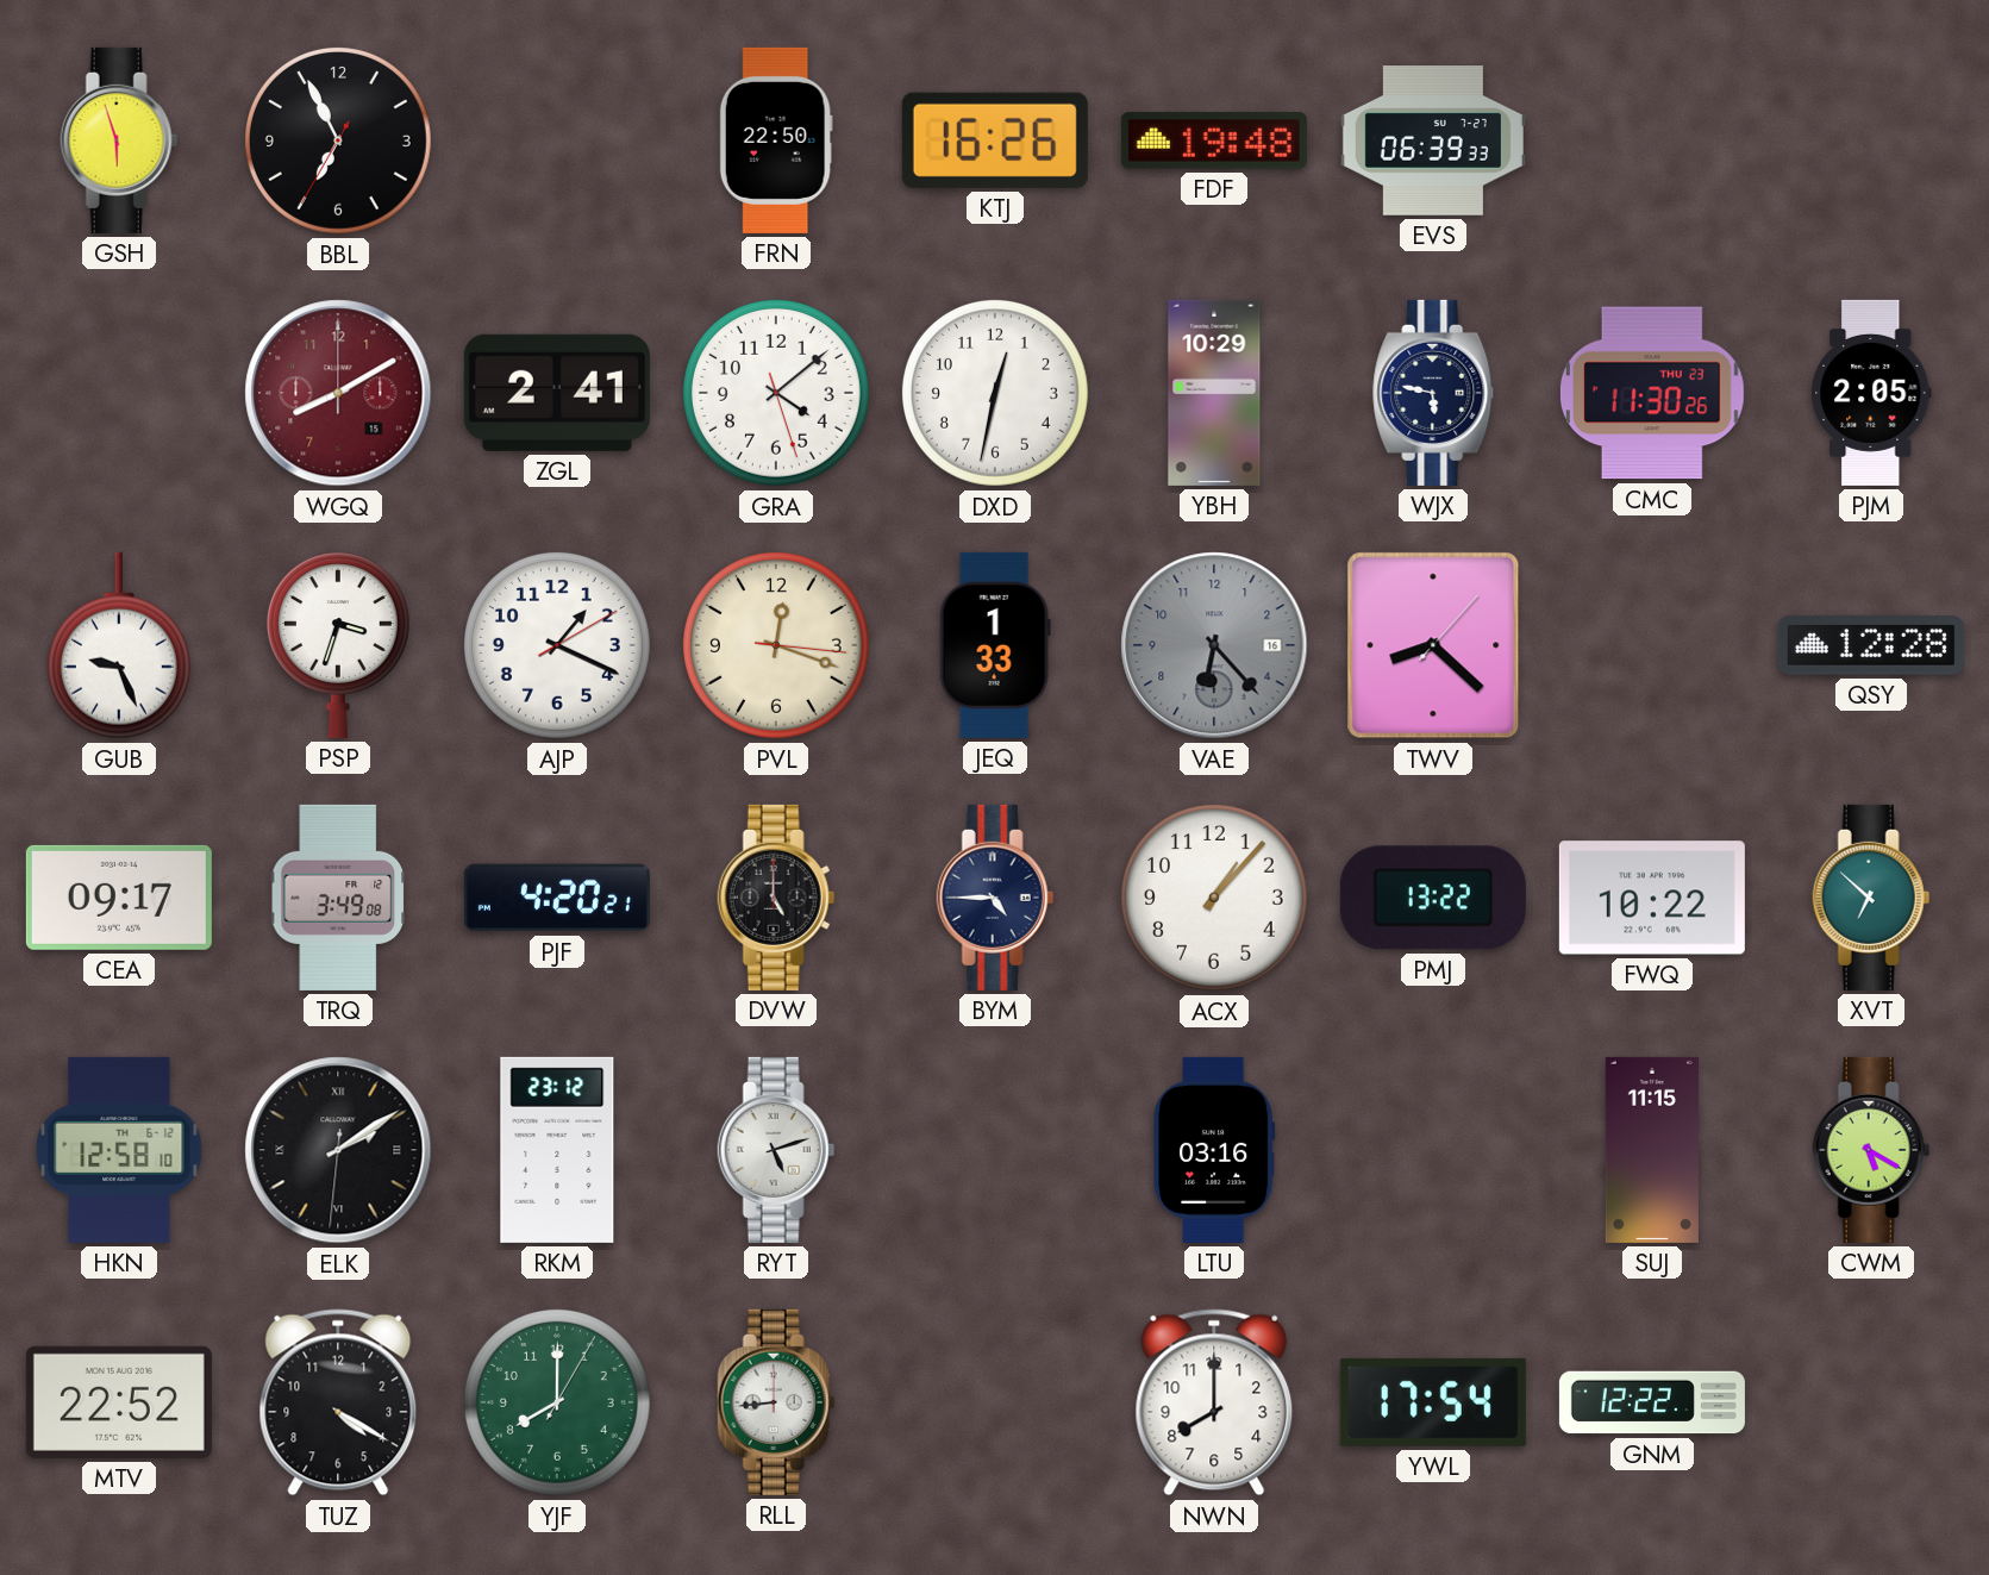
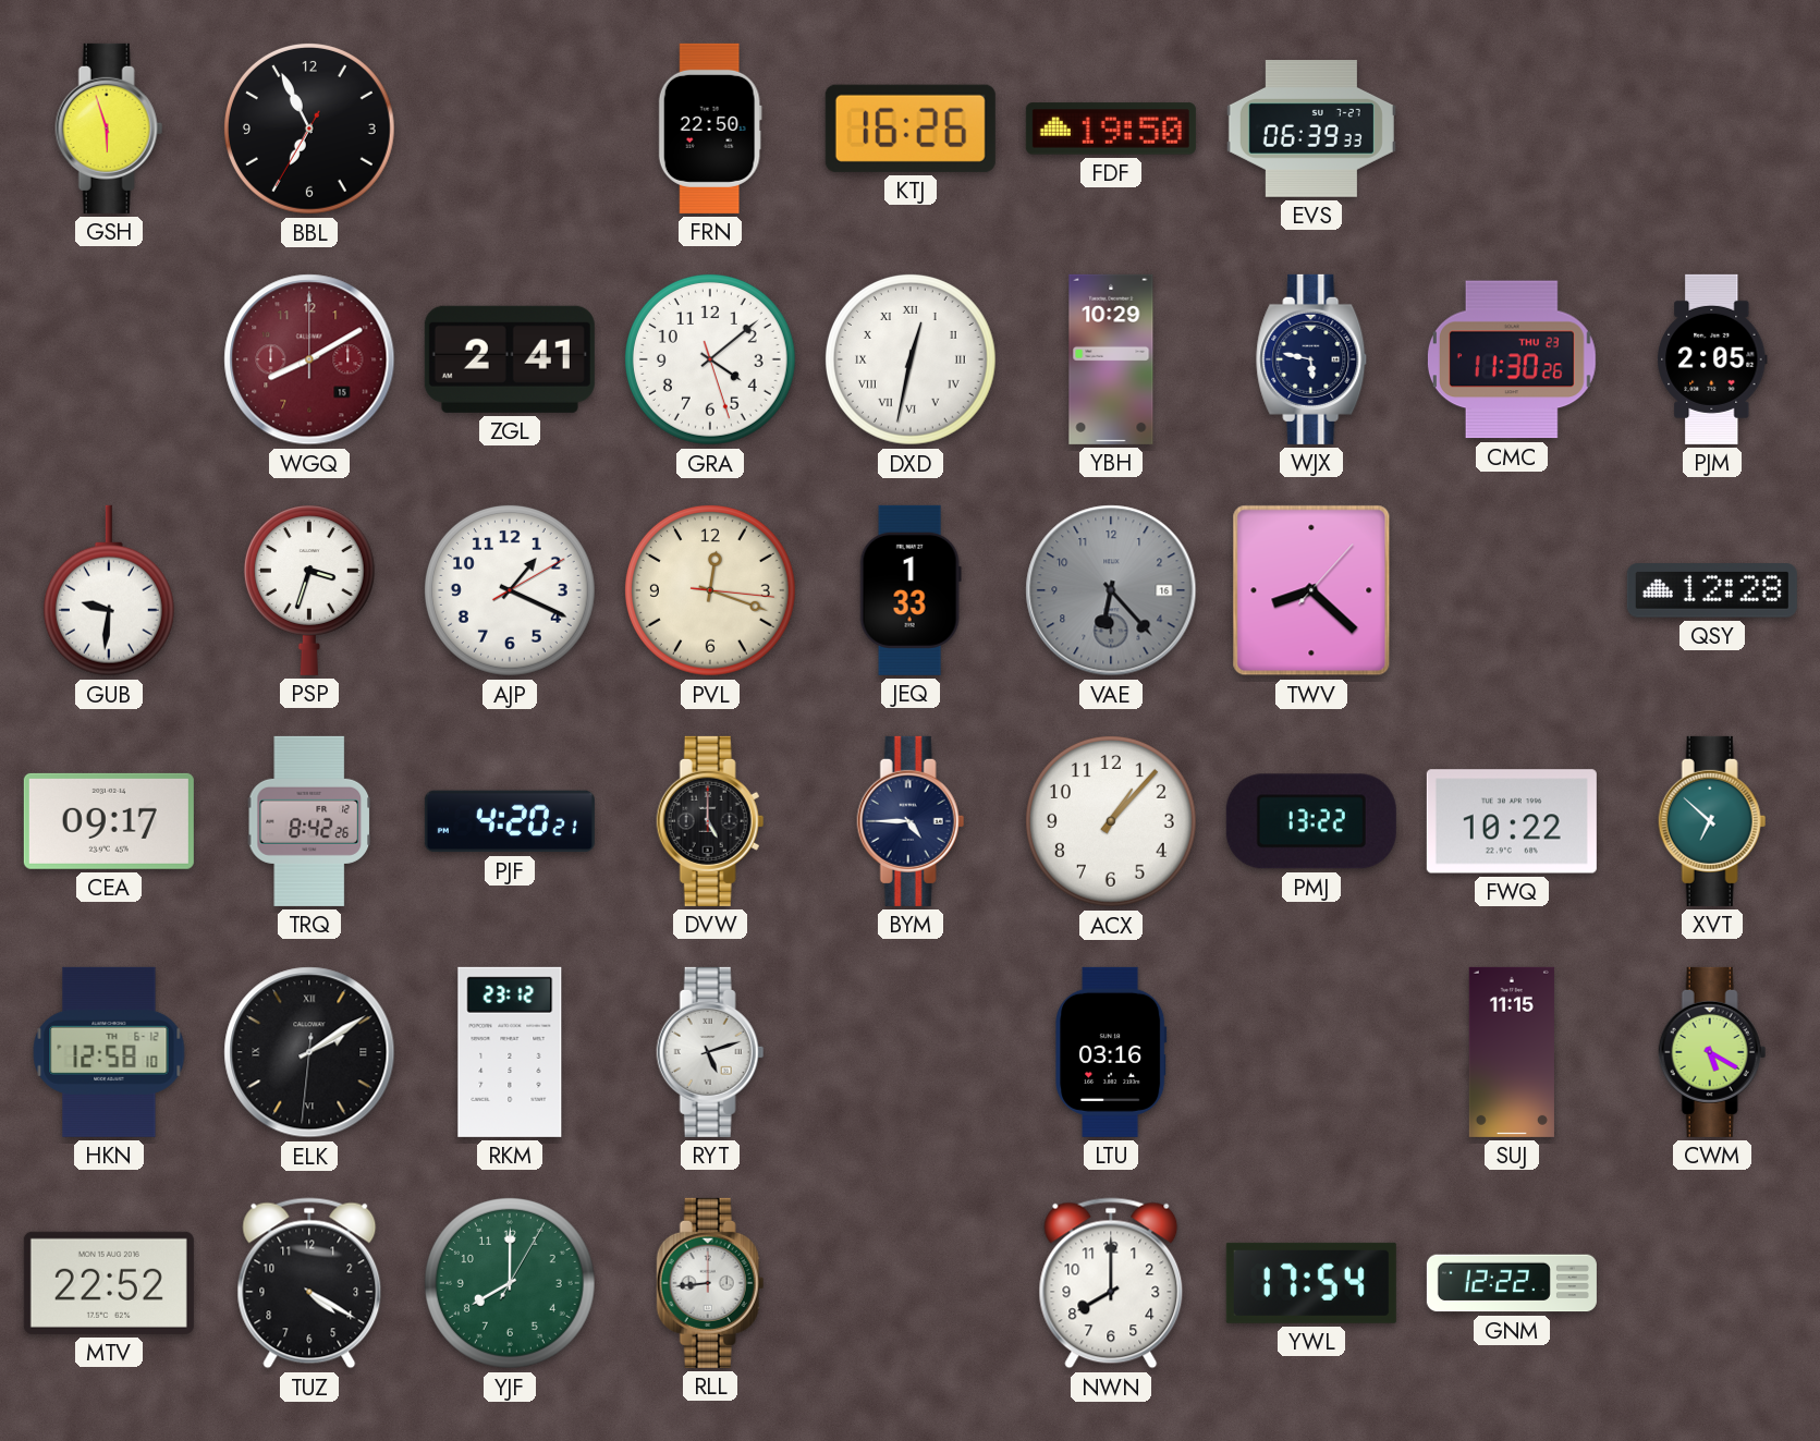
FDF: 19:48 -> 19:50
DXD numerals: Arabic -> Roman
GUB: 9:26 -> 9:31
TRQ: 3:49 -> 8:42
